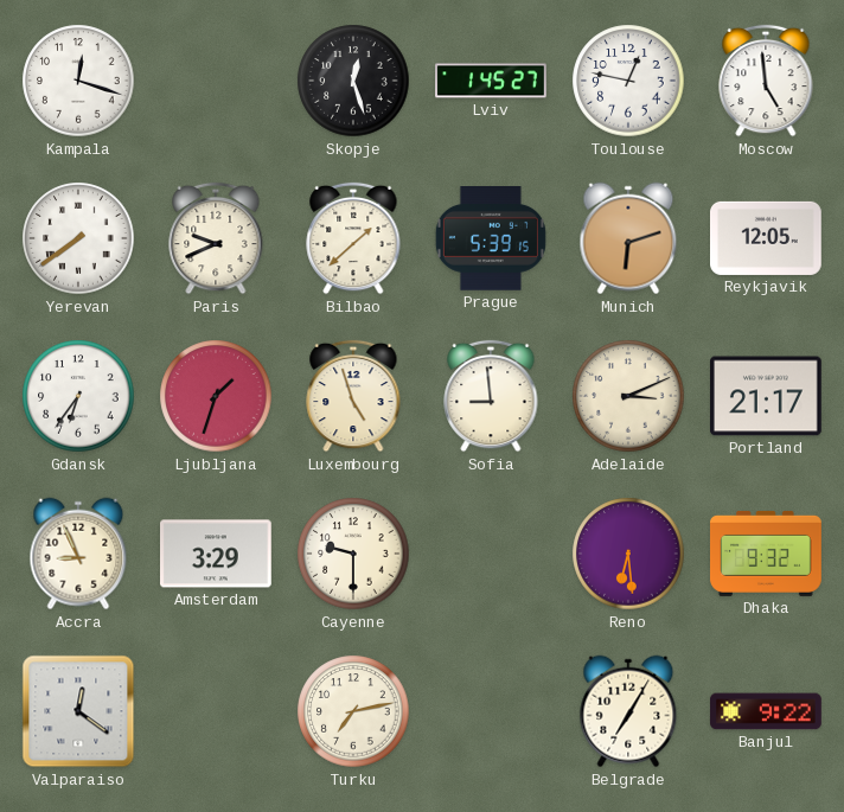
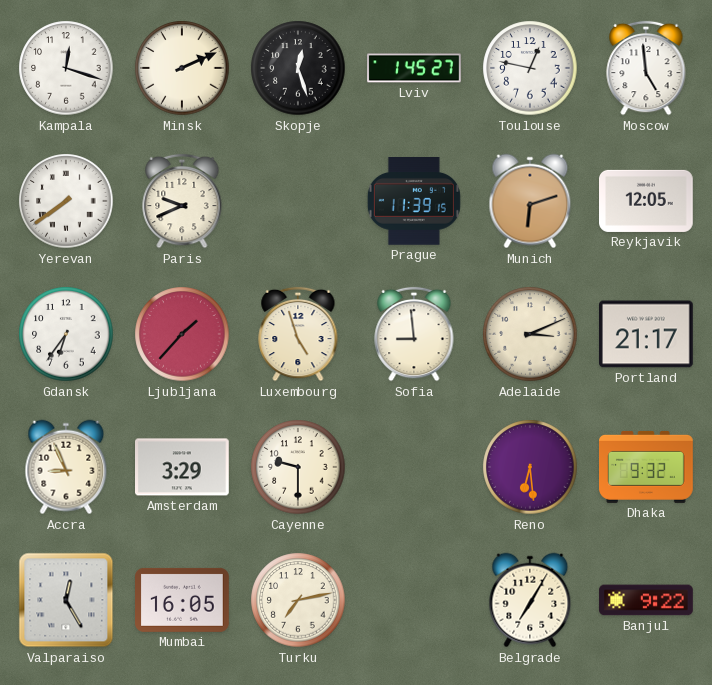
Minsk: none -> 2:11
Bilbao: 1:38 -> none
Prague: 5:39 -> 11:39
Ljubljana: 1:33 -> 1:37
Valparaiso: 12:21 -> 12:25
Mumbai: none -> 16:05
